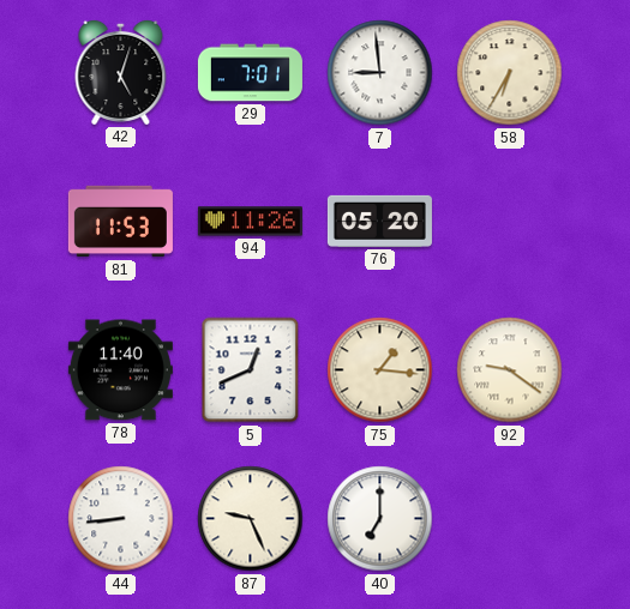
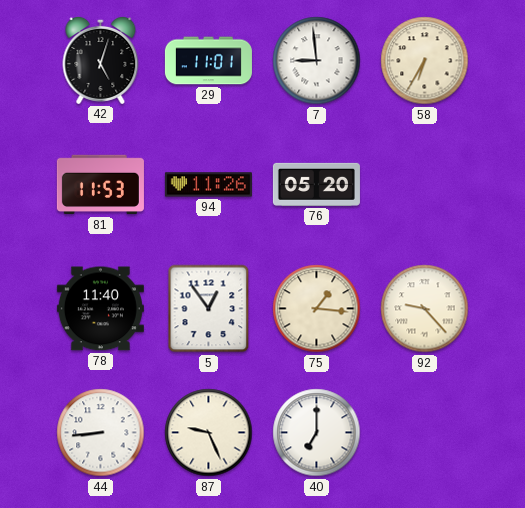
29: 7:01 -> 11:01
5: 12:41 -> 12:54
92: 9:21 -> 9:23
